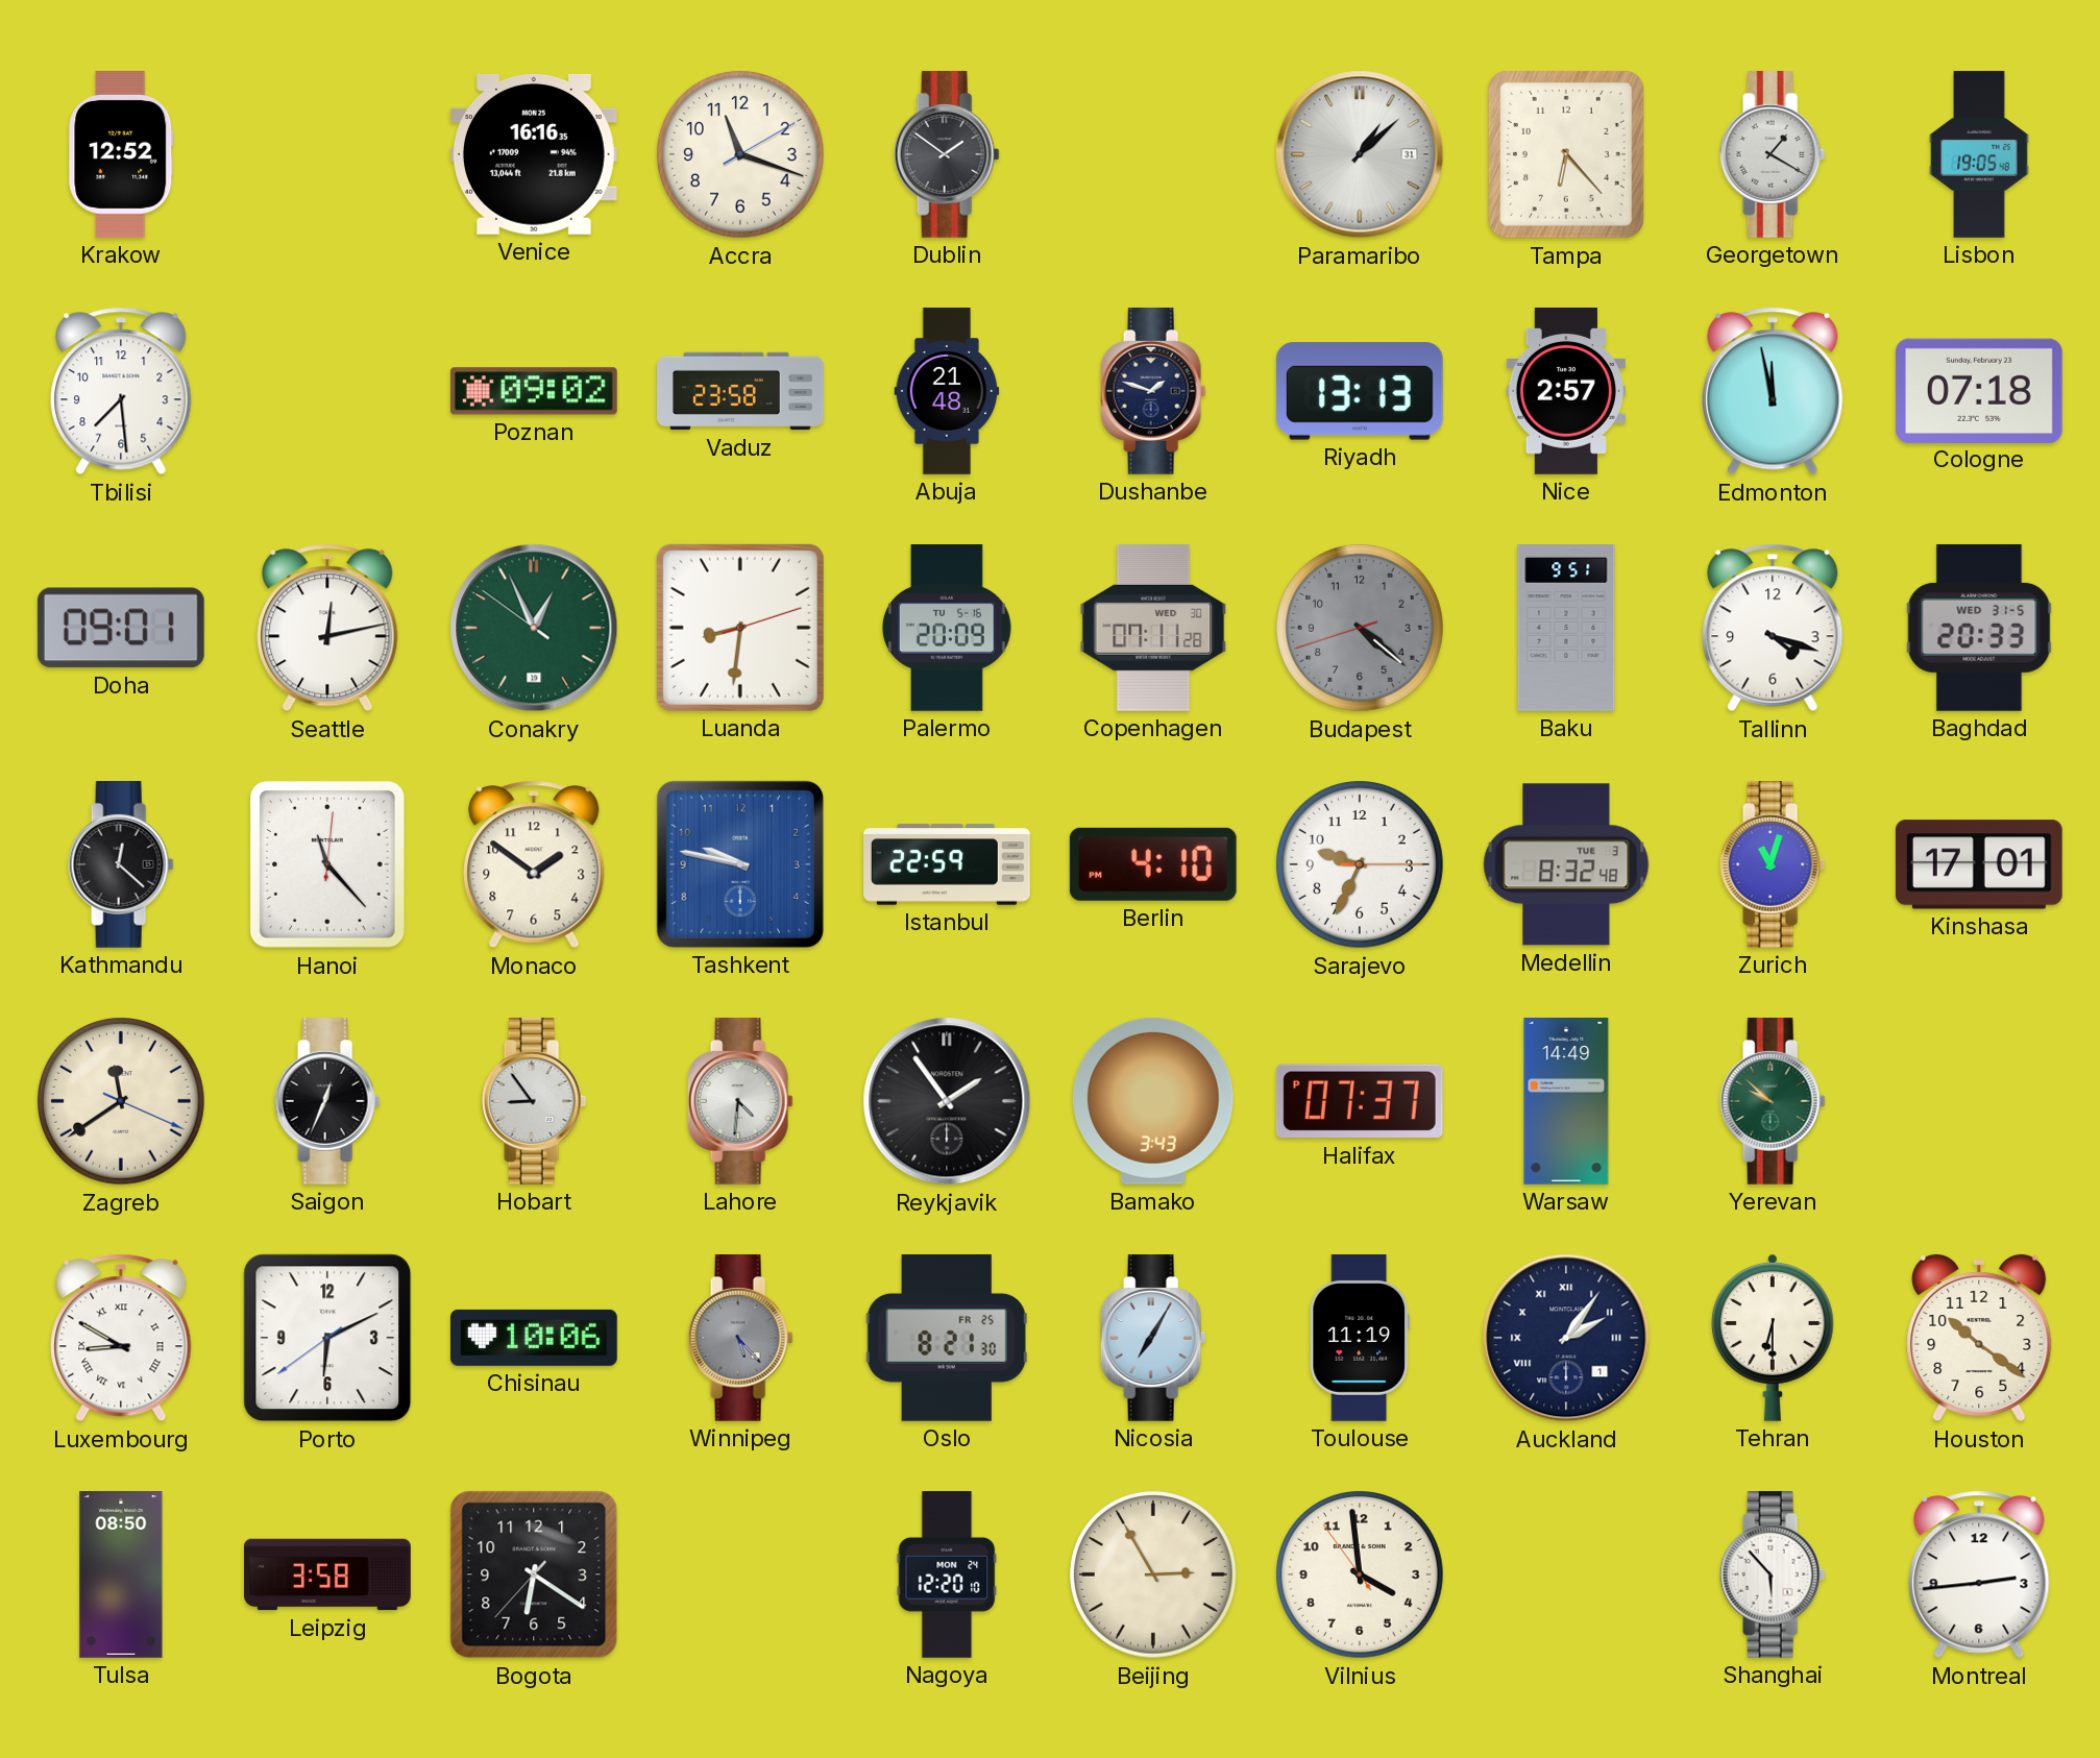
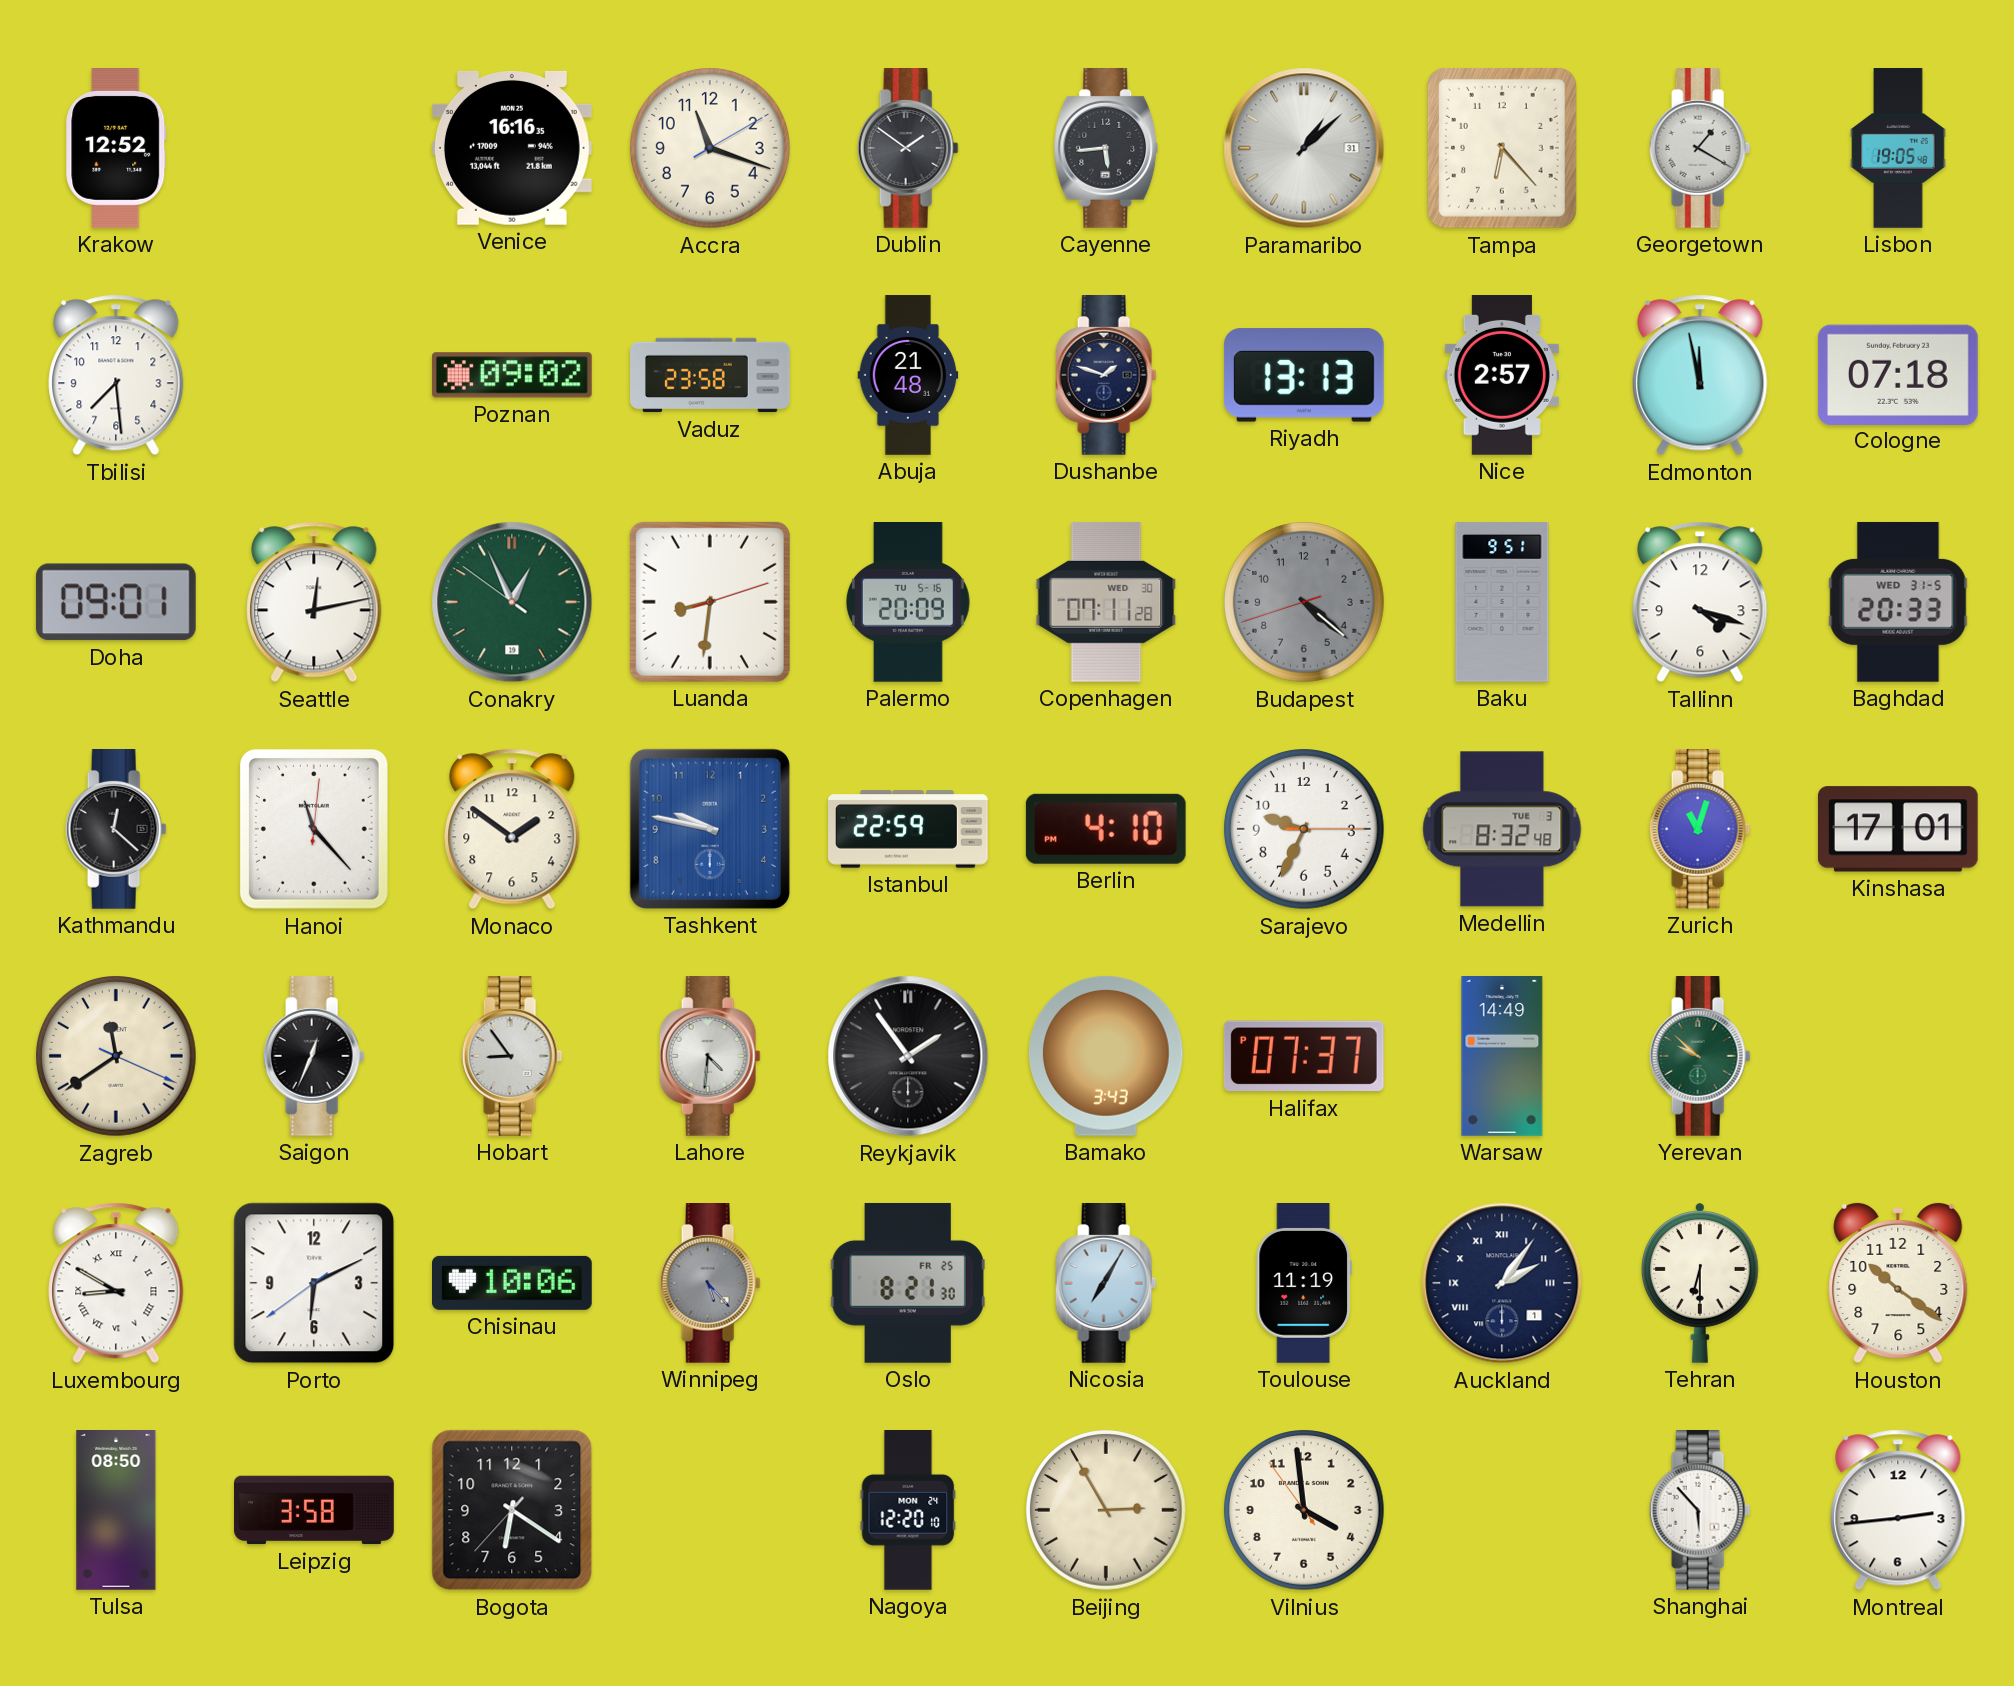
Cayenne: none -> 5:44
